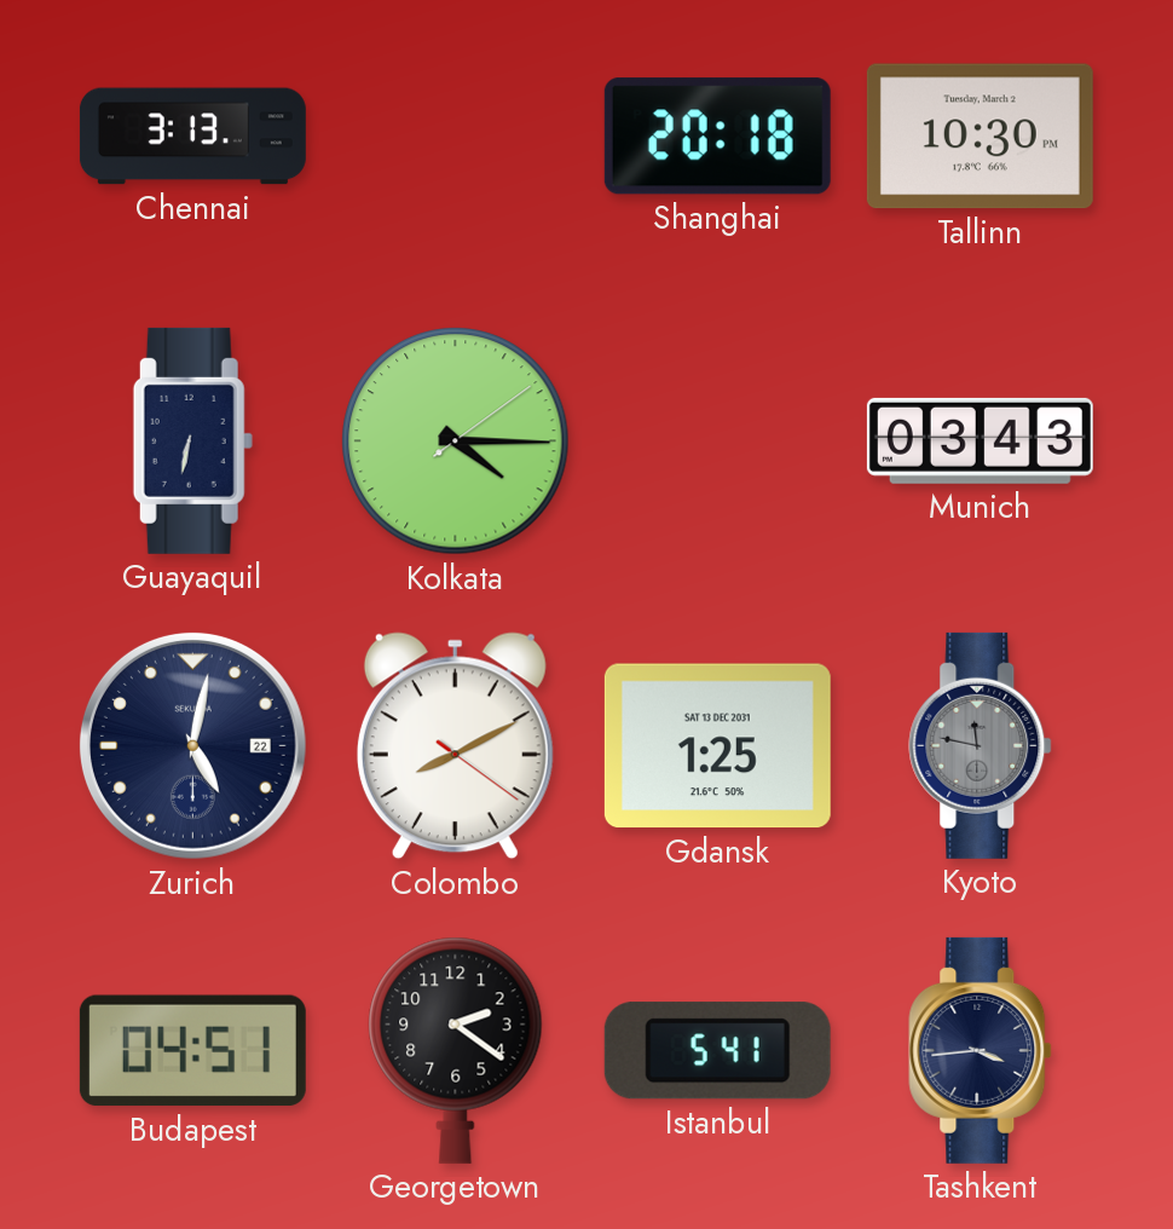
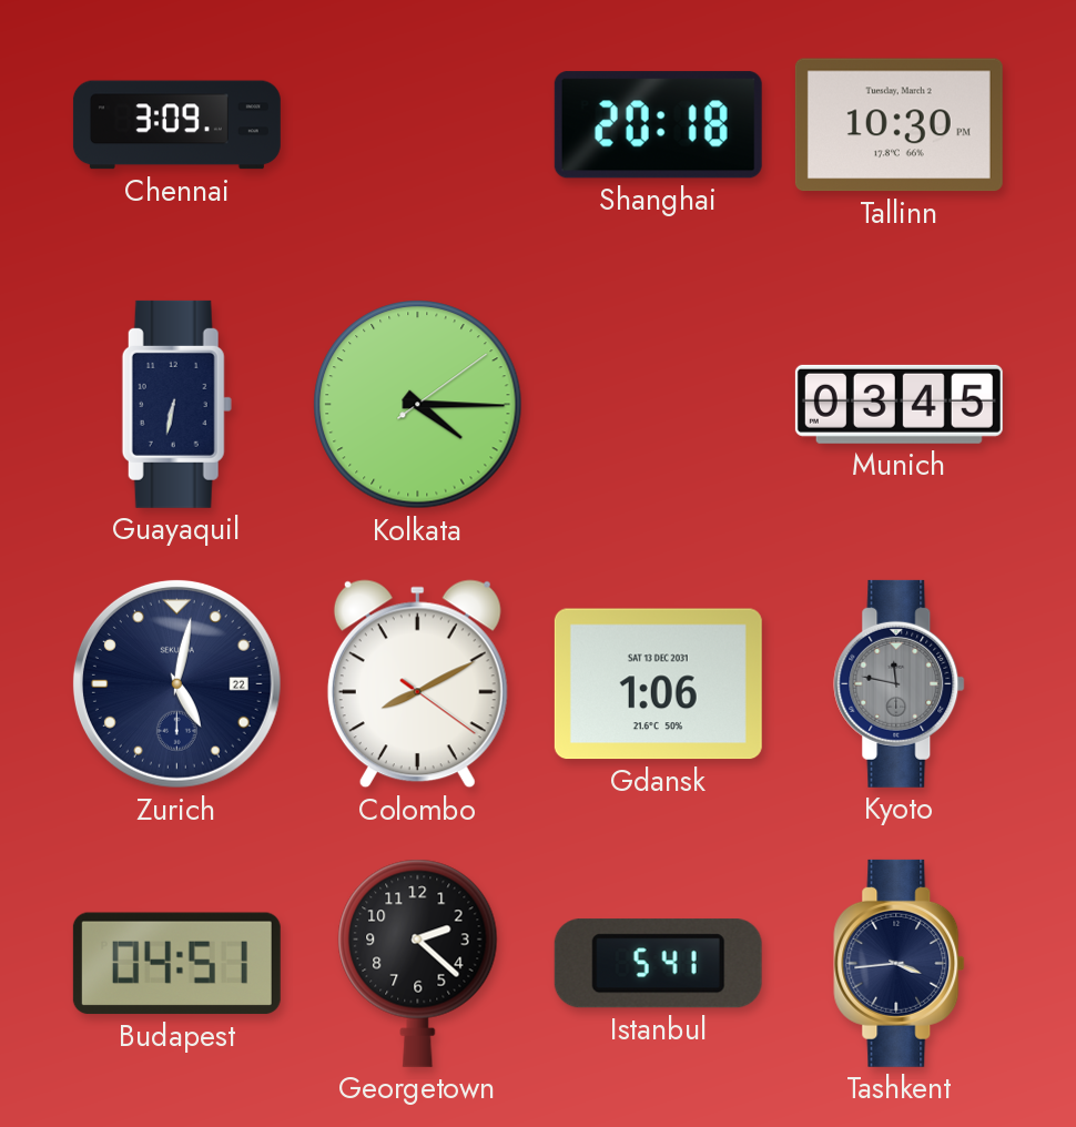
Chennai: 3:13 -> 3:09
Munich: 03:43 -> 03:45
Gdansk: 1:25 -> 1:06
Georgetown: 2:21 -> 2:22
